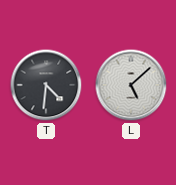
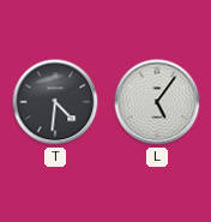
L: 5:08 -> 5:06
